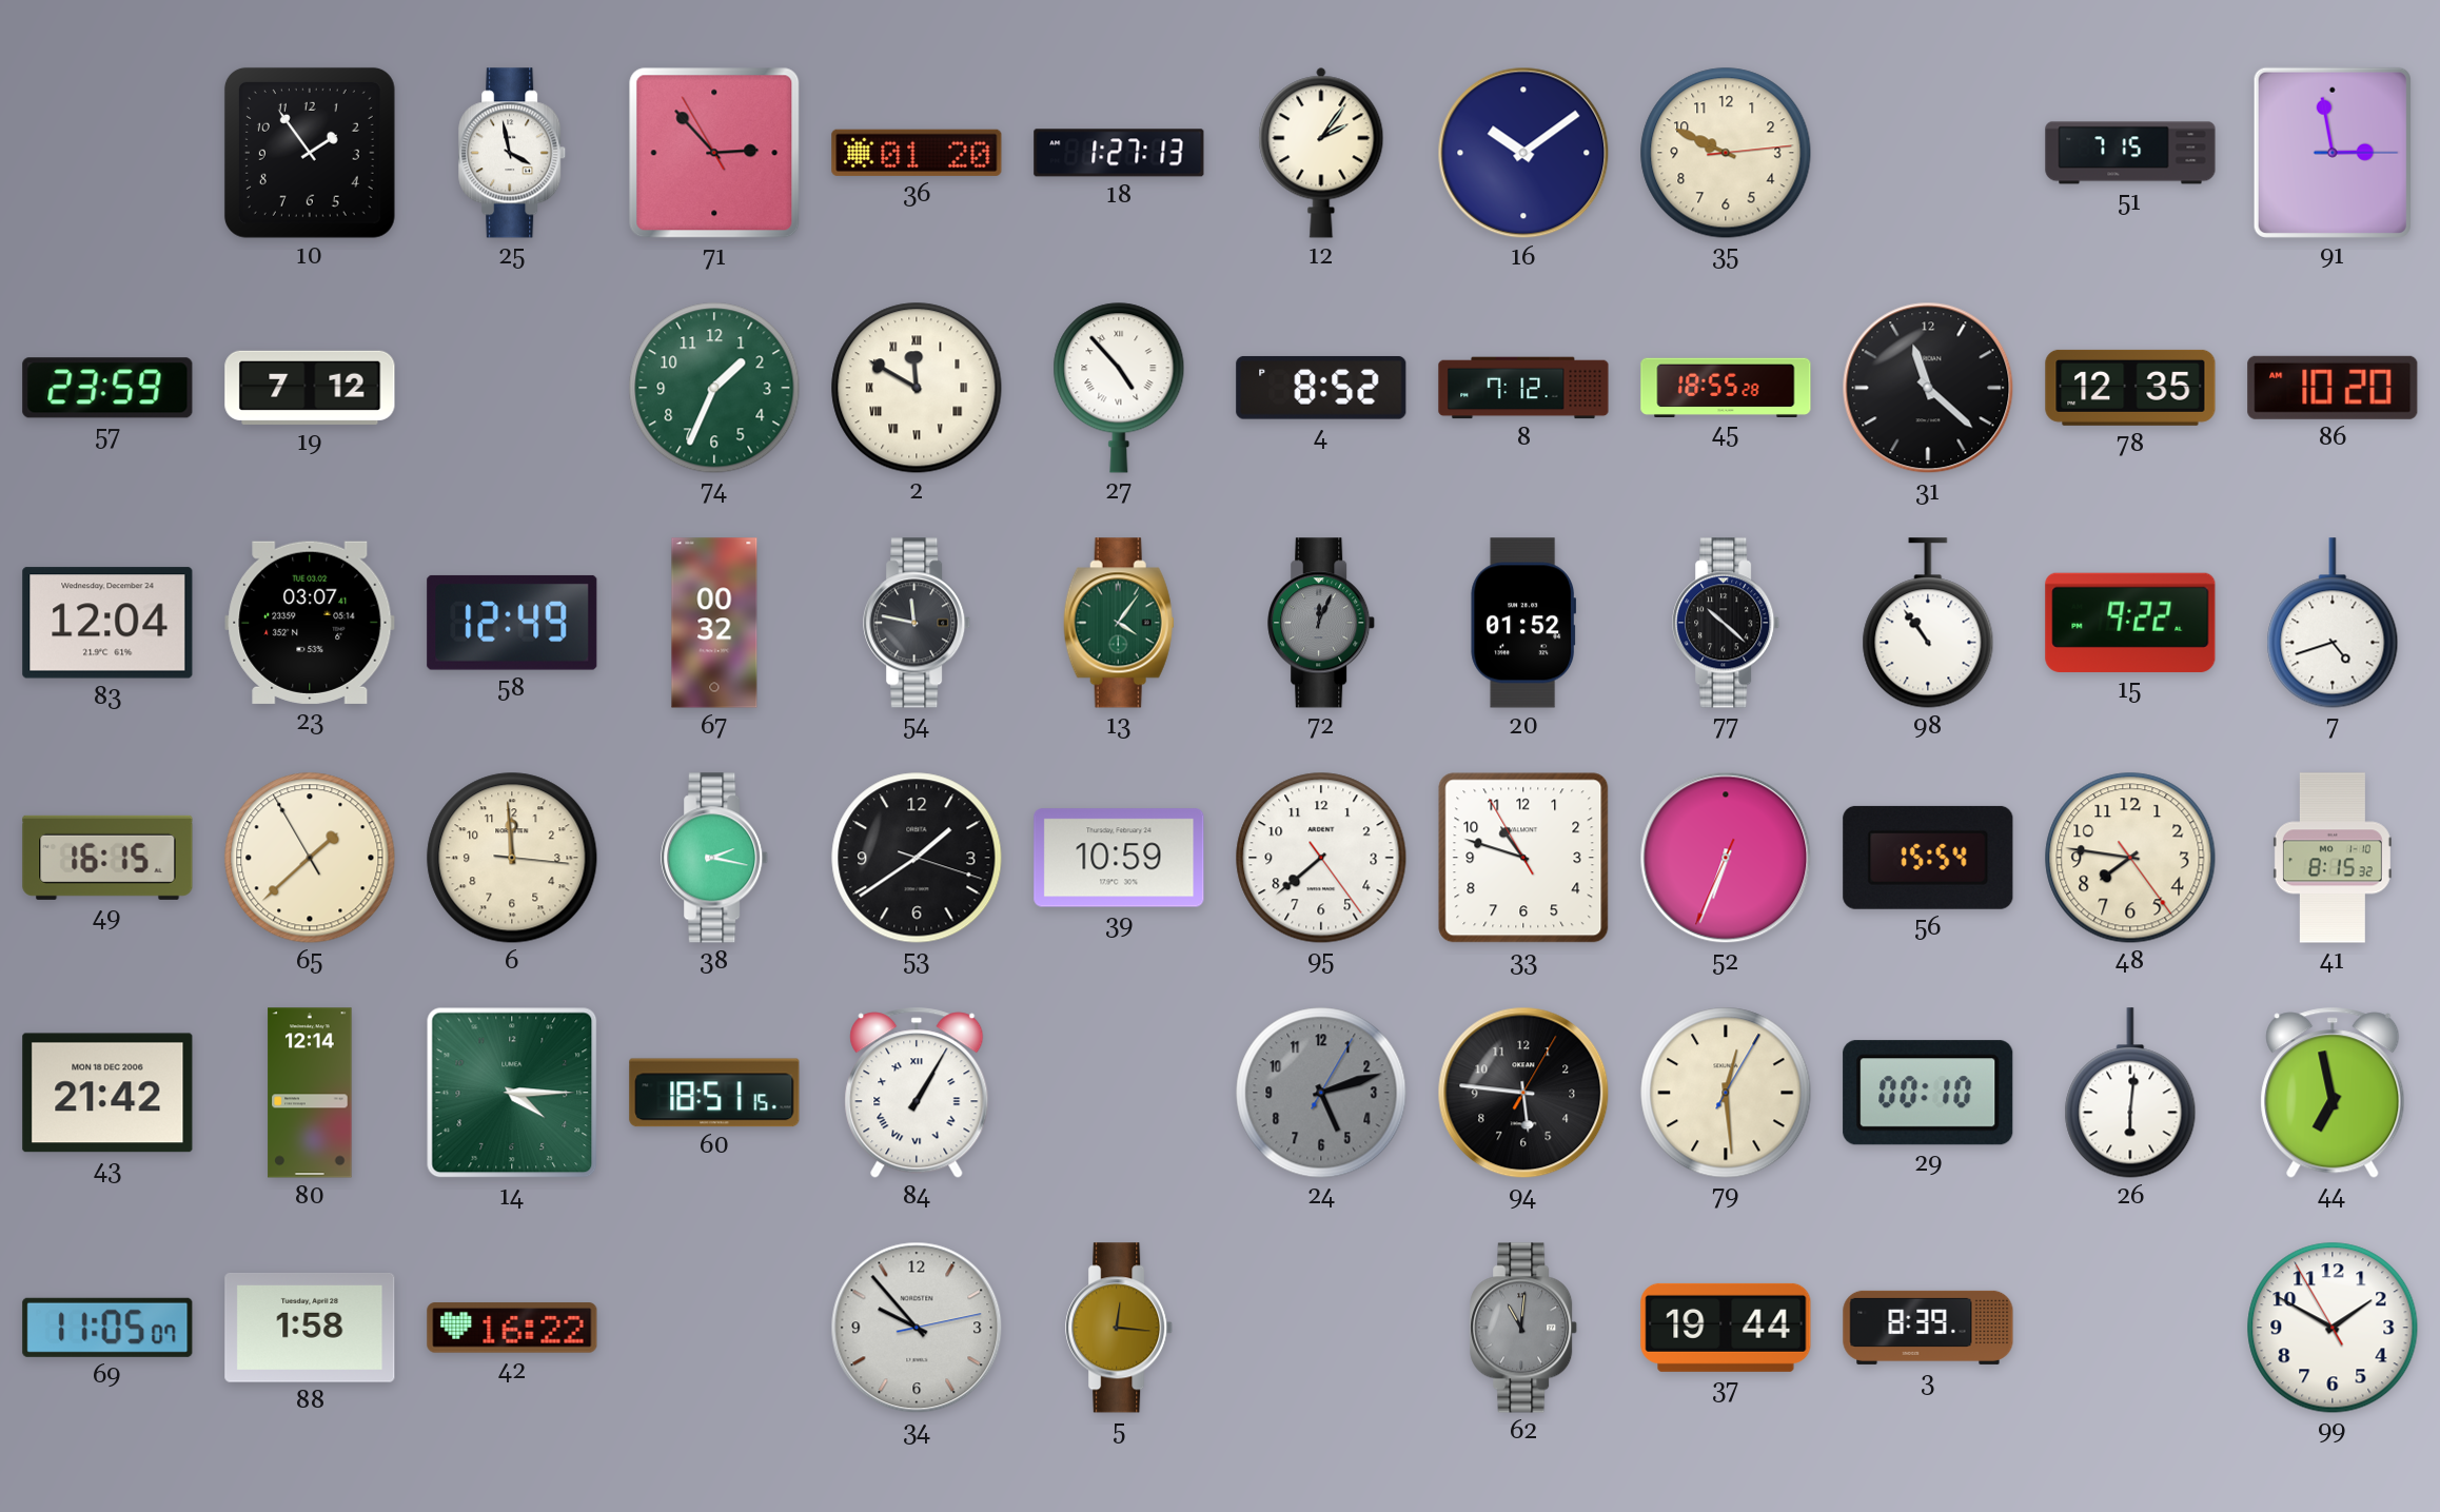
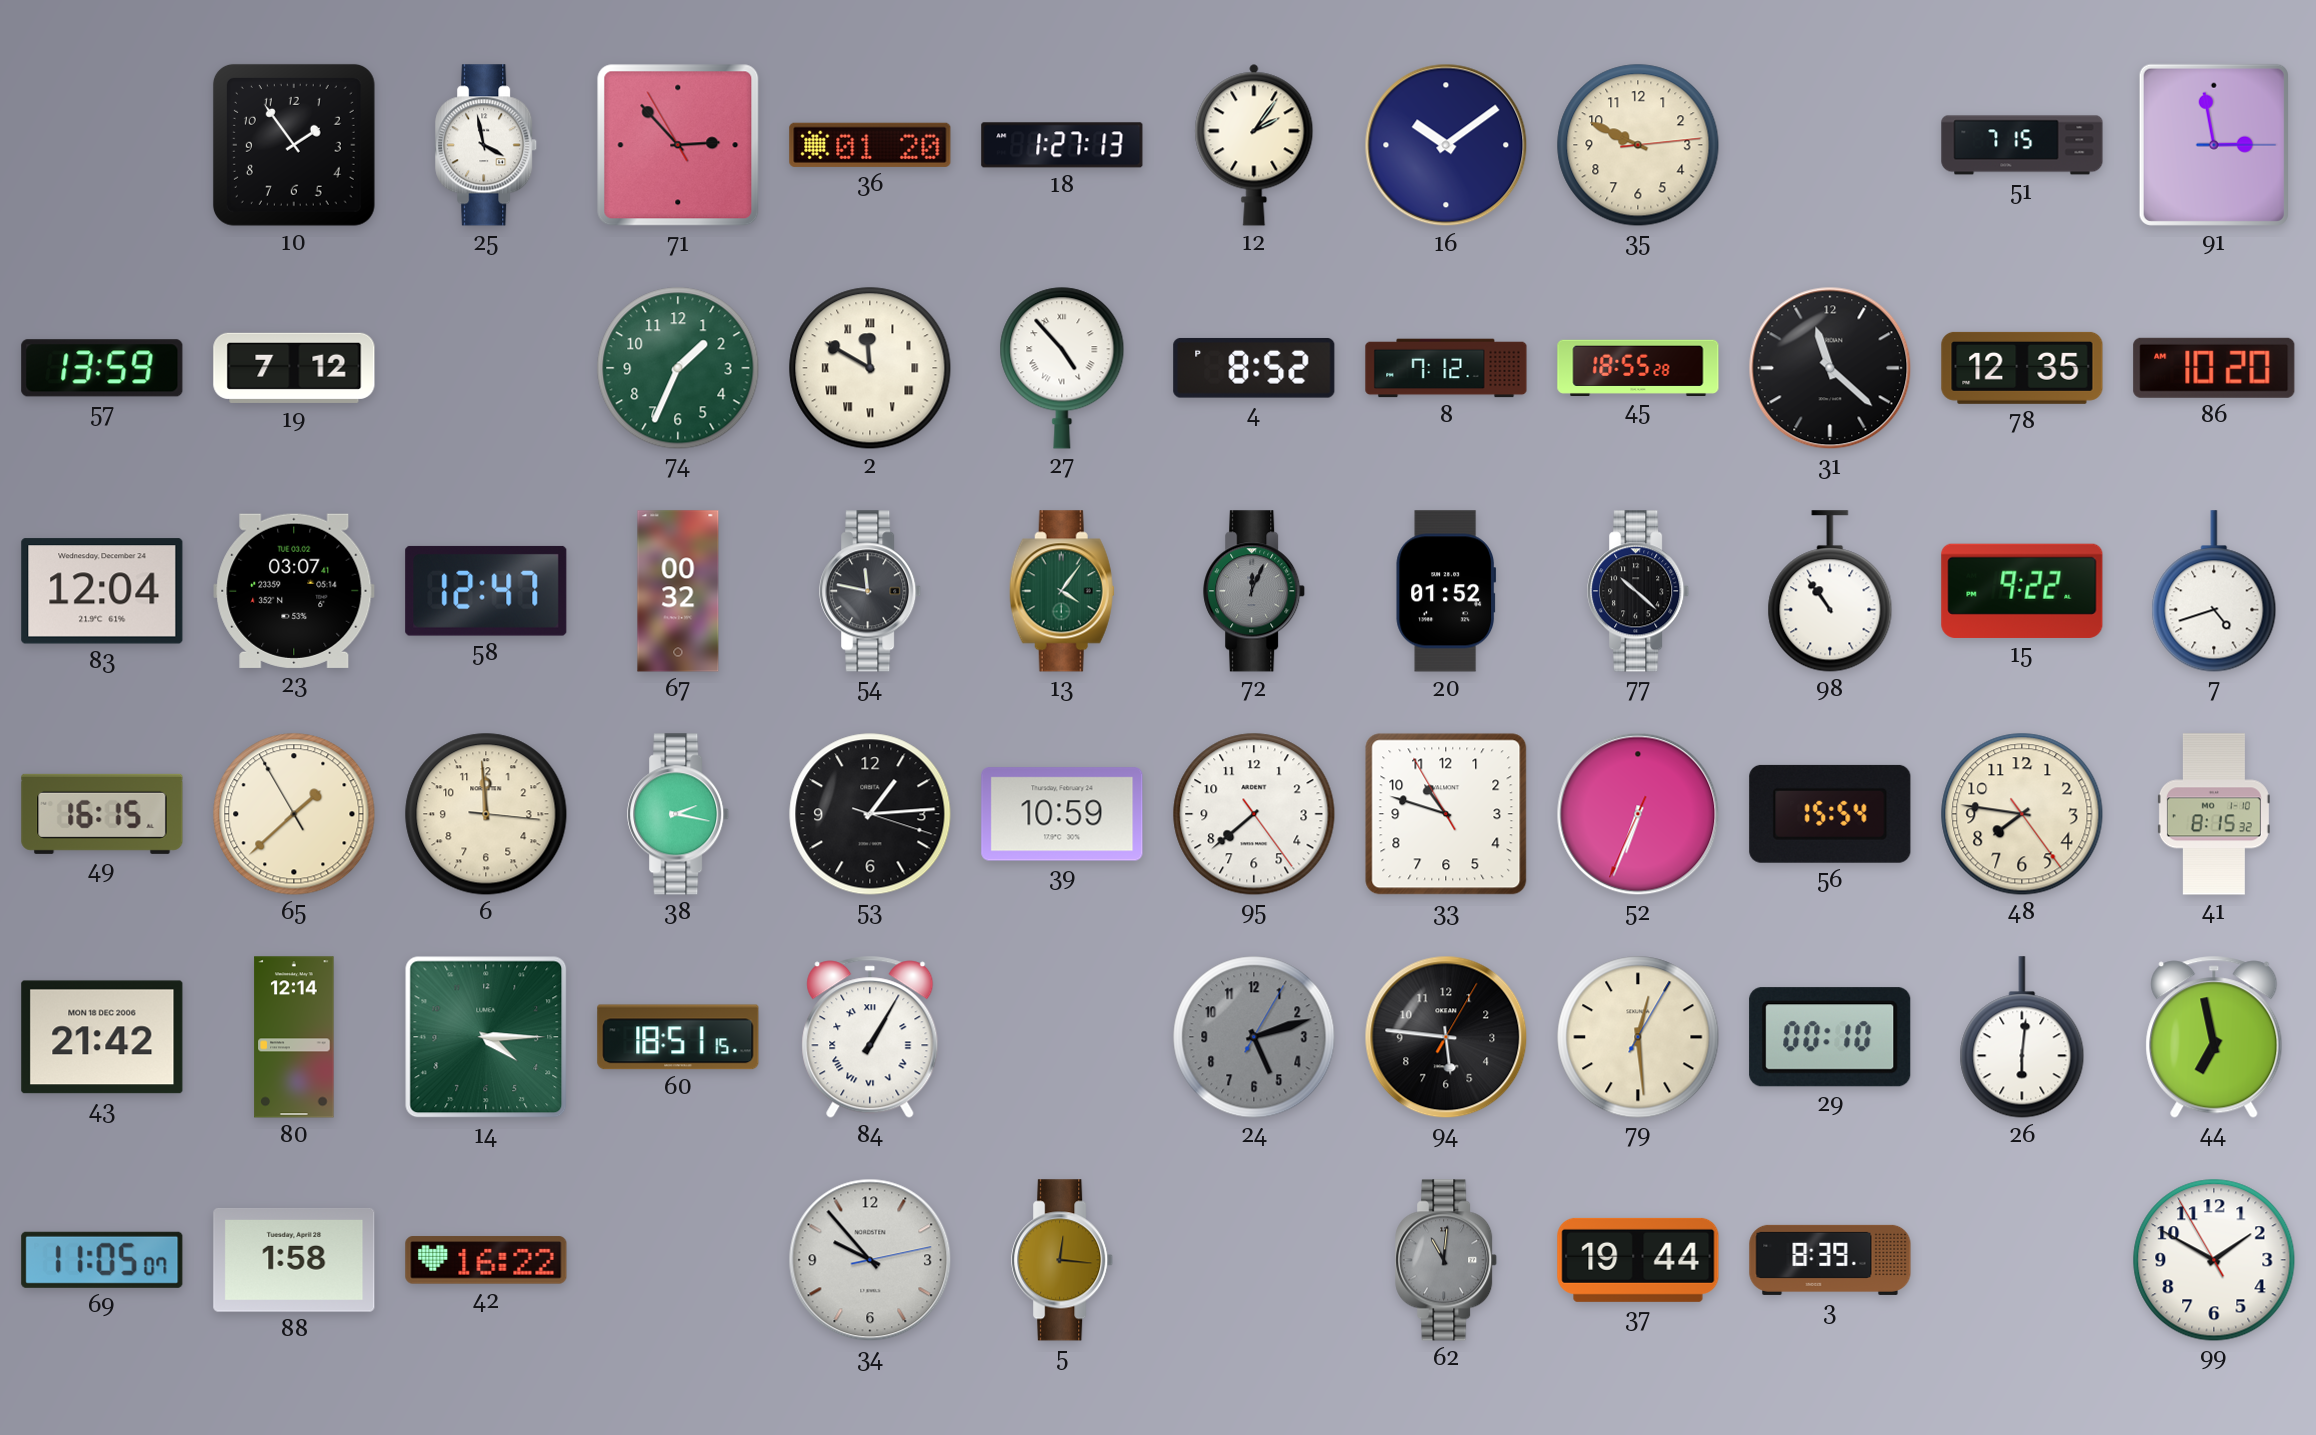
57: 23:59 -> 13:59
58: 12:49 -> 12:47
53: 1:39 -> 1:14
